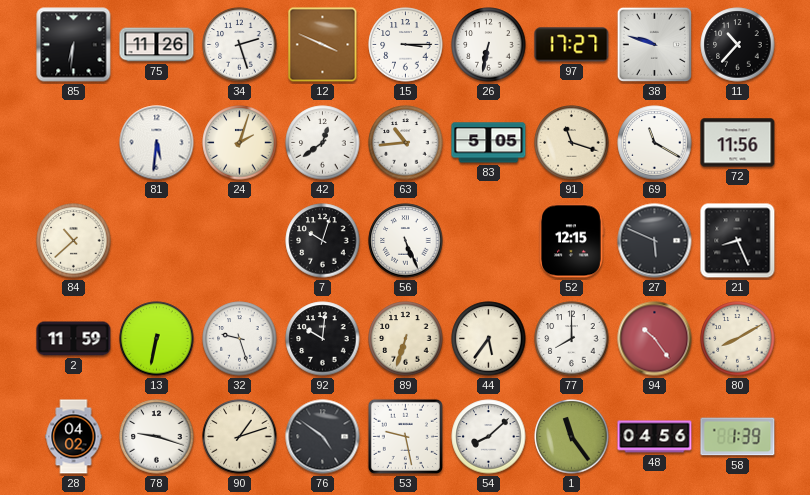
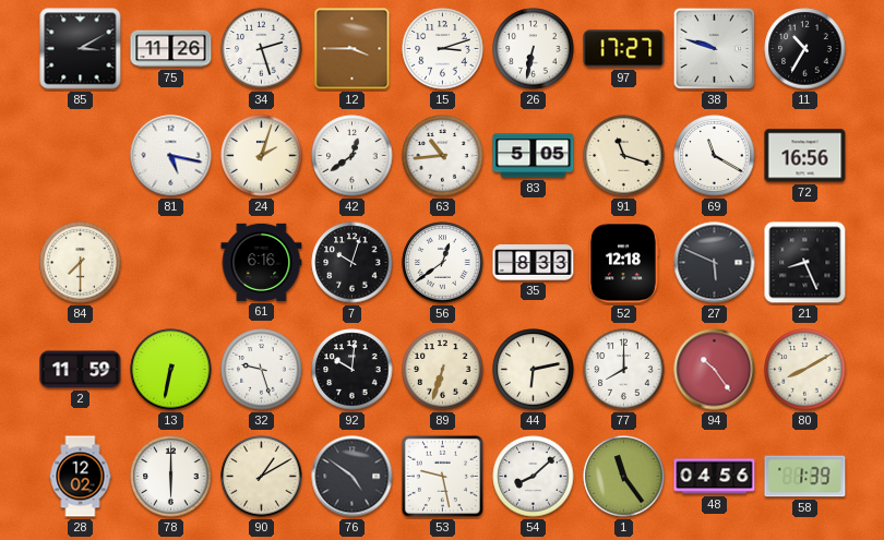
85: 6:31 -> 3:10
12: 3:49 -> 3:45
15: 3:15 -> 3:12
11: 10:37 -> 10:35
81: 5:31 -> 5:17
72: 11:56 -> 16:56
84: 10:38 -> 7:30
61: none -> 6:16
56: 5:26 -> 12:39
35: none -> 8:33
52: 12:15 -> 12:18
44: 5:36 -> 6:13
28: 04:02 -> 12:02
78: 9:18 -> 6:00
90: 1:12 -> 1:10
